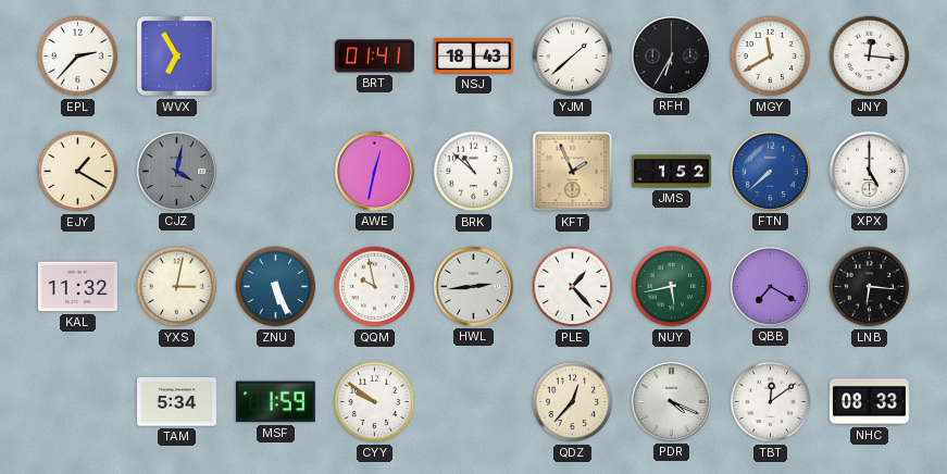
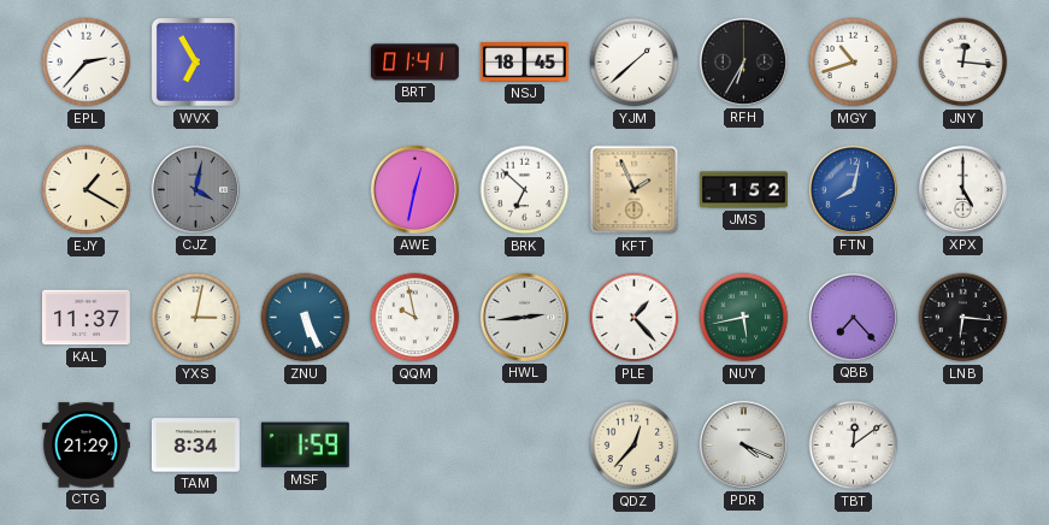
NSJ: 18:43 -> 18:45
MGY: 11:40 -> 10:42
BRK: 10:52 -> 6:52
FTN: 7:38 -> 8:02
KAL: 11:32 -> 11:37
QBB: 7:20 -> 7:23
CTG: none -> 21:29
TAM: 5:34 -> 8:34
CYY: 9:51 -> none
NHC: 08:33 -> none
